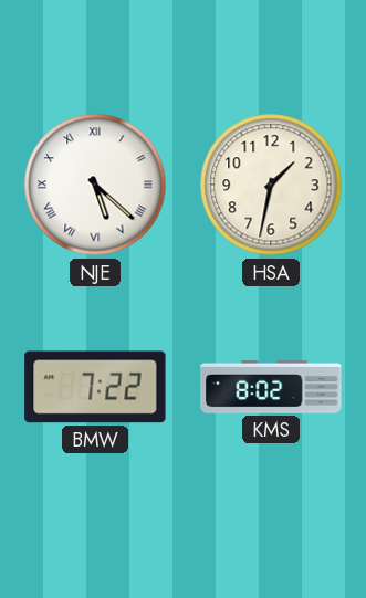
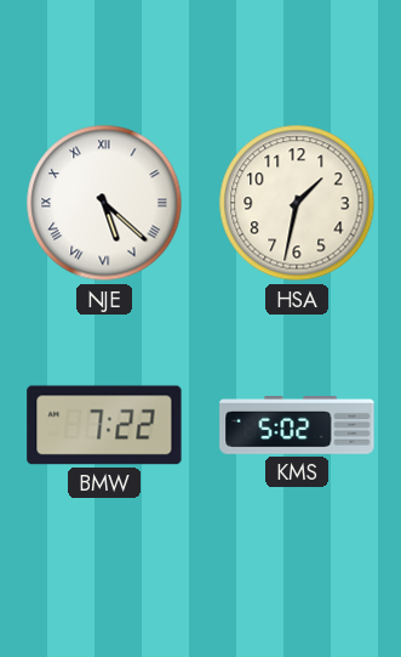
KMS: 8:02 -> 5:02
